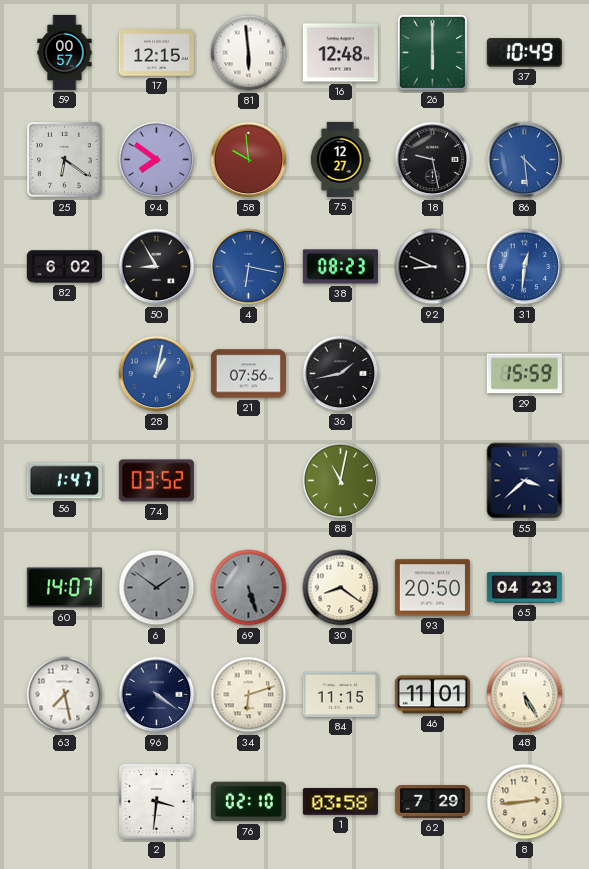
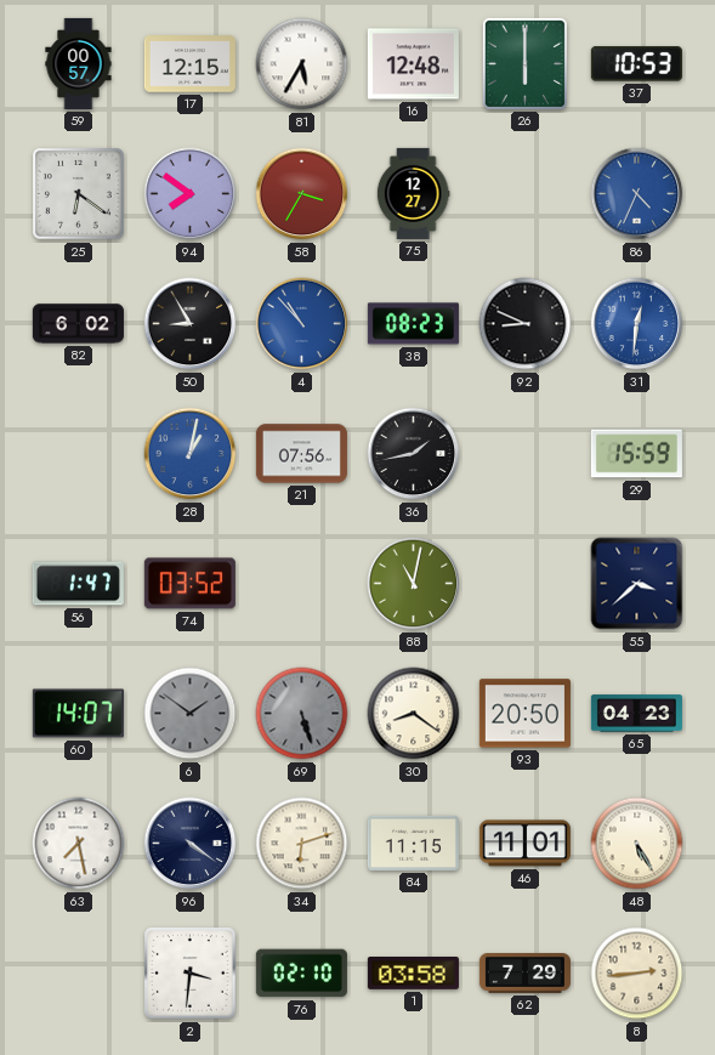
81: 5:59 -> 5:35
37: 10:49 -> 10:53
58: 9:59 -> 3:35
18: 9:28 -> none
86: 4:29 -> 4:34
4: 6:17 -> 10:53
